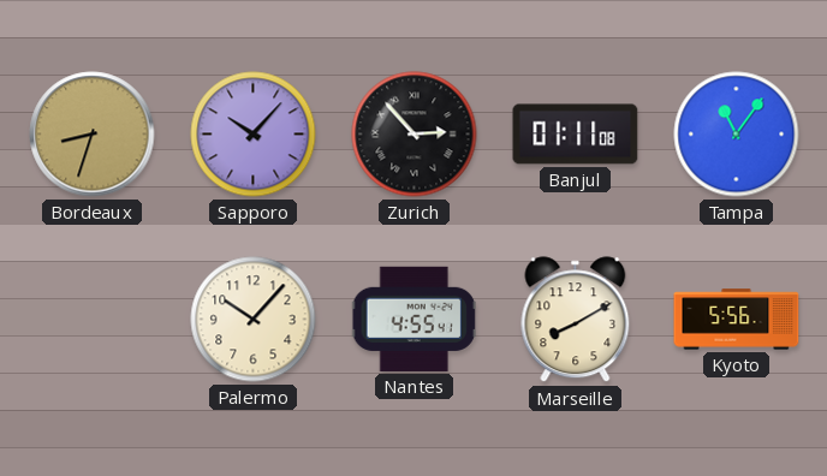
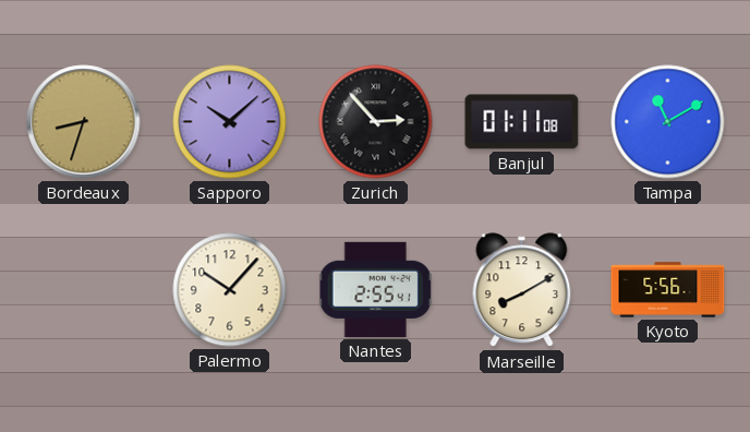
Sapporo: 10:07 -> 10:08
Tampa: 11:06 -> 11:10
Nantes: 4:55 -> 2:55
